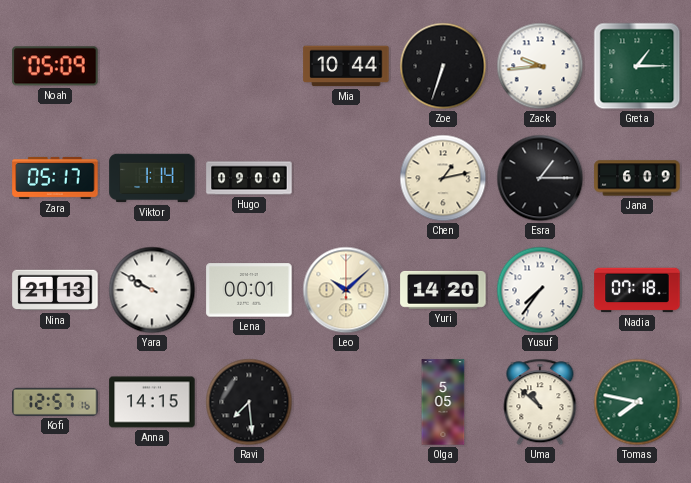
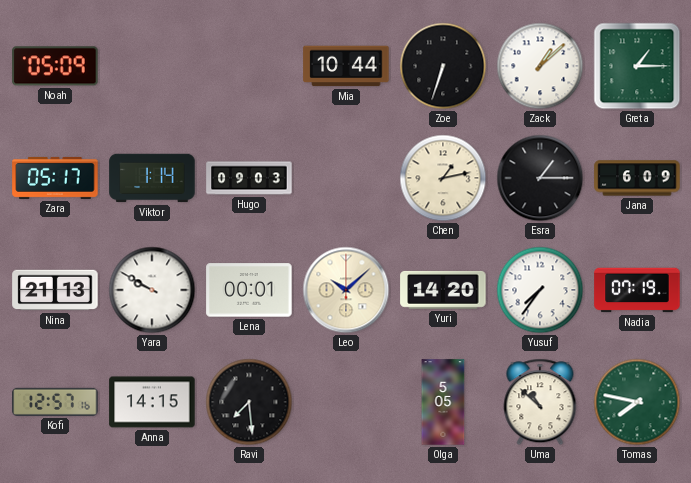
Zack: 9:44 -> 1:08
Hugo: 09:00 -> 09:03
Nadia: 07:18 -> 07:19
